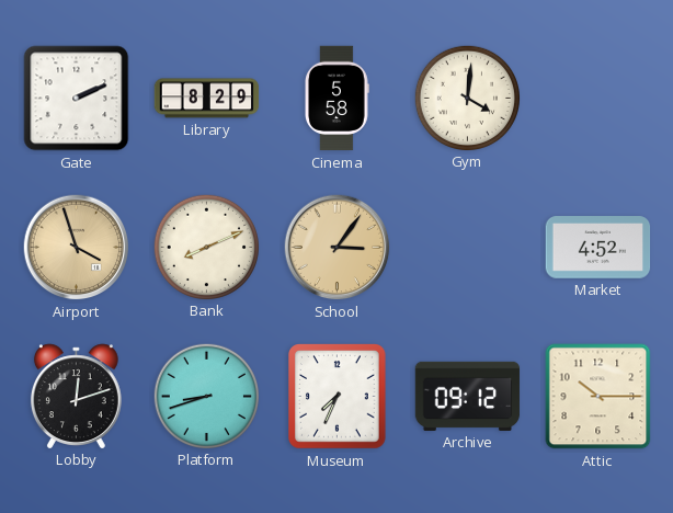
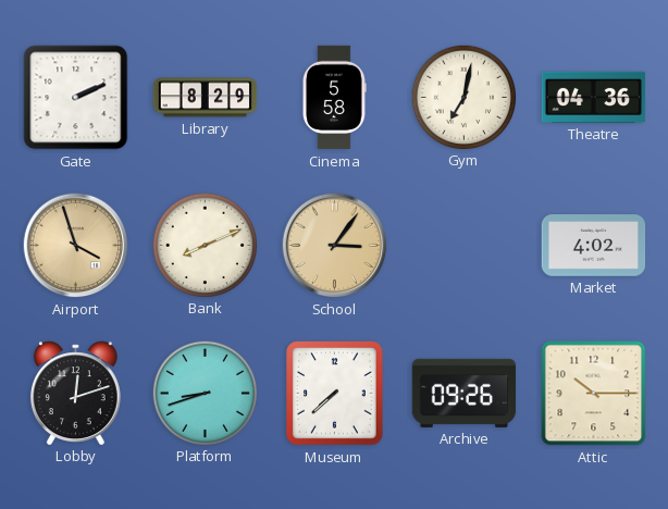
Gym: 4:01 -> 7:02
Theatre: none -> 04:36
Market: 4:52 -> 4:02
Museum: 7:34 -> 7:38
Archive: 09:12 -> 09:26
